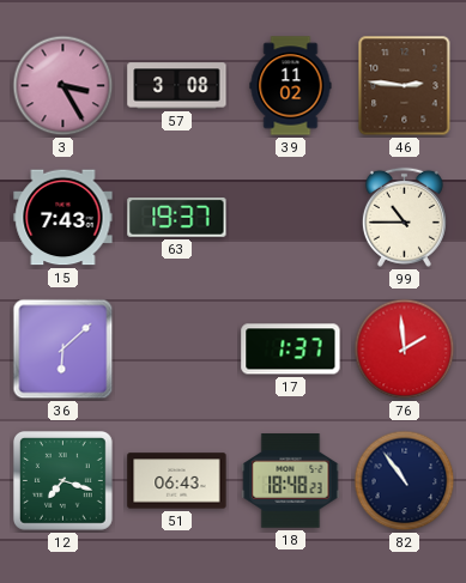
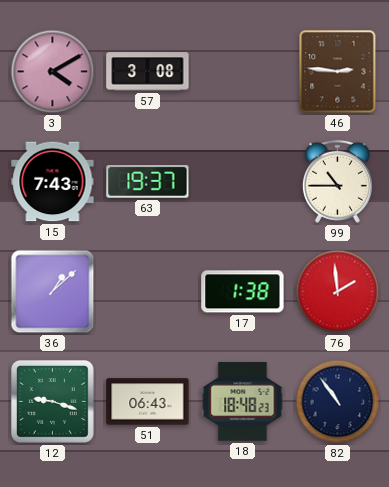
3: 3:25 -> 4:10
39: 11:02 -> none
36: 6:08 -> 1:08
17: 1:37 -> 1:38
12: 7:18 -> 9:18
